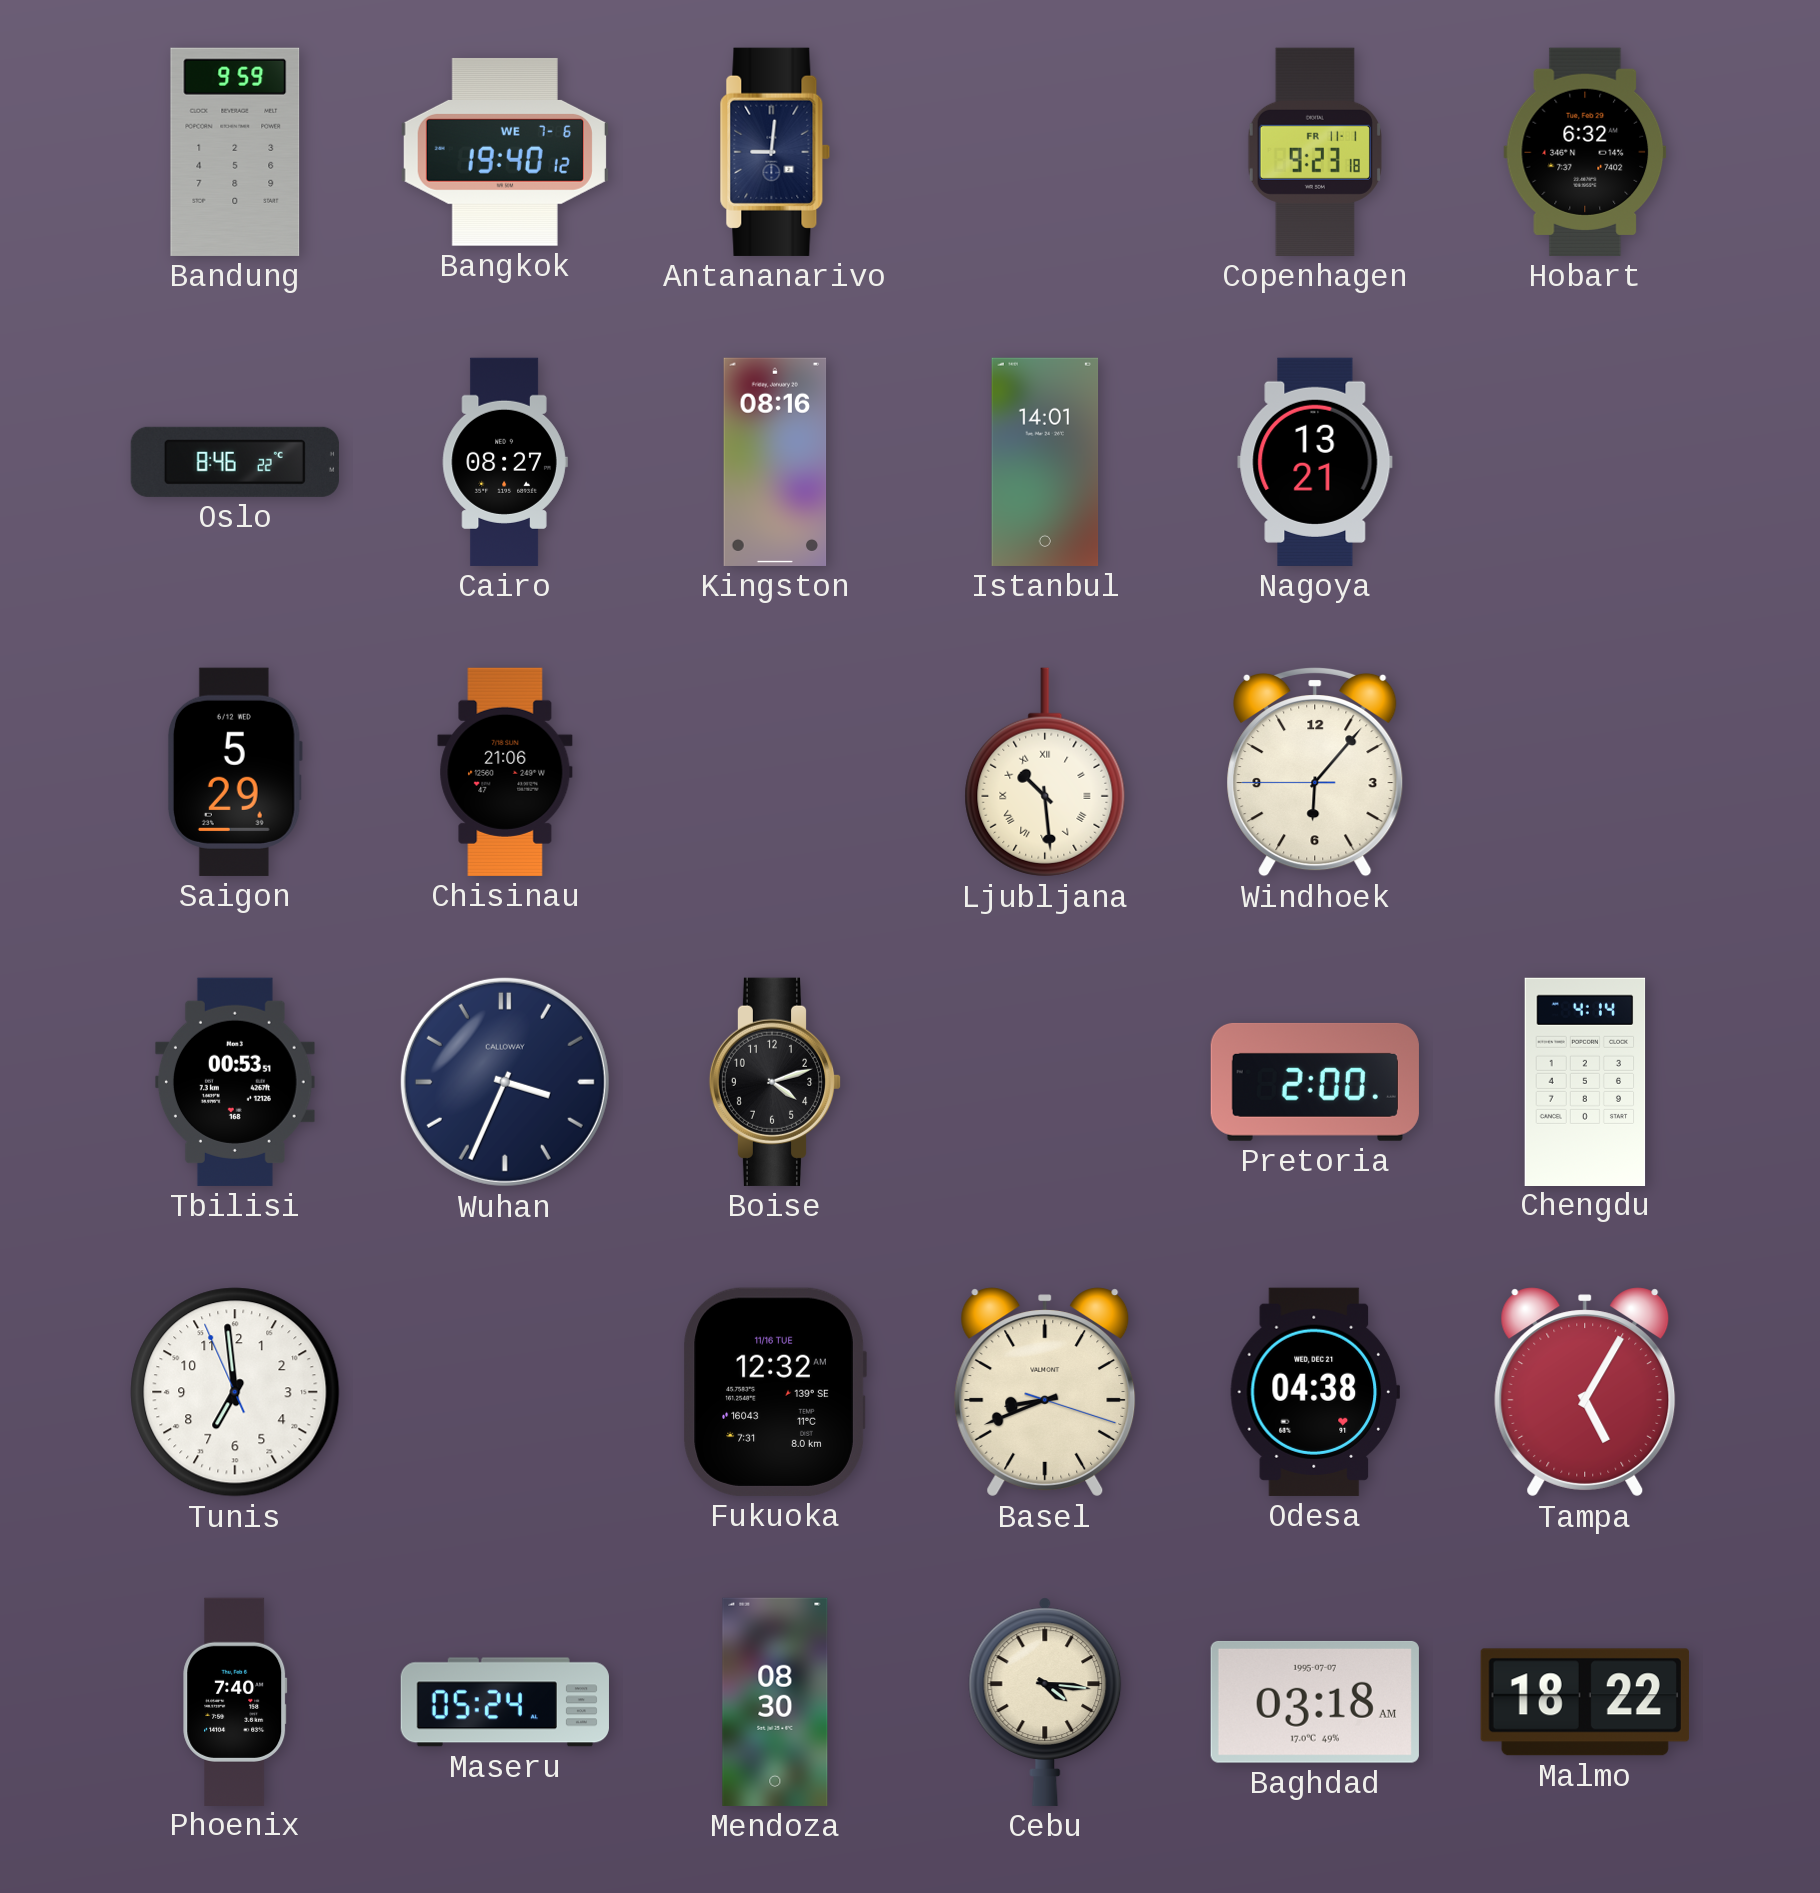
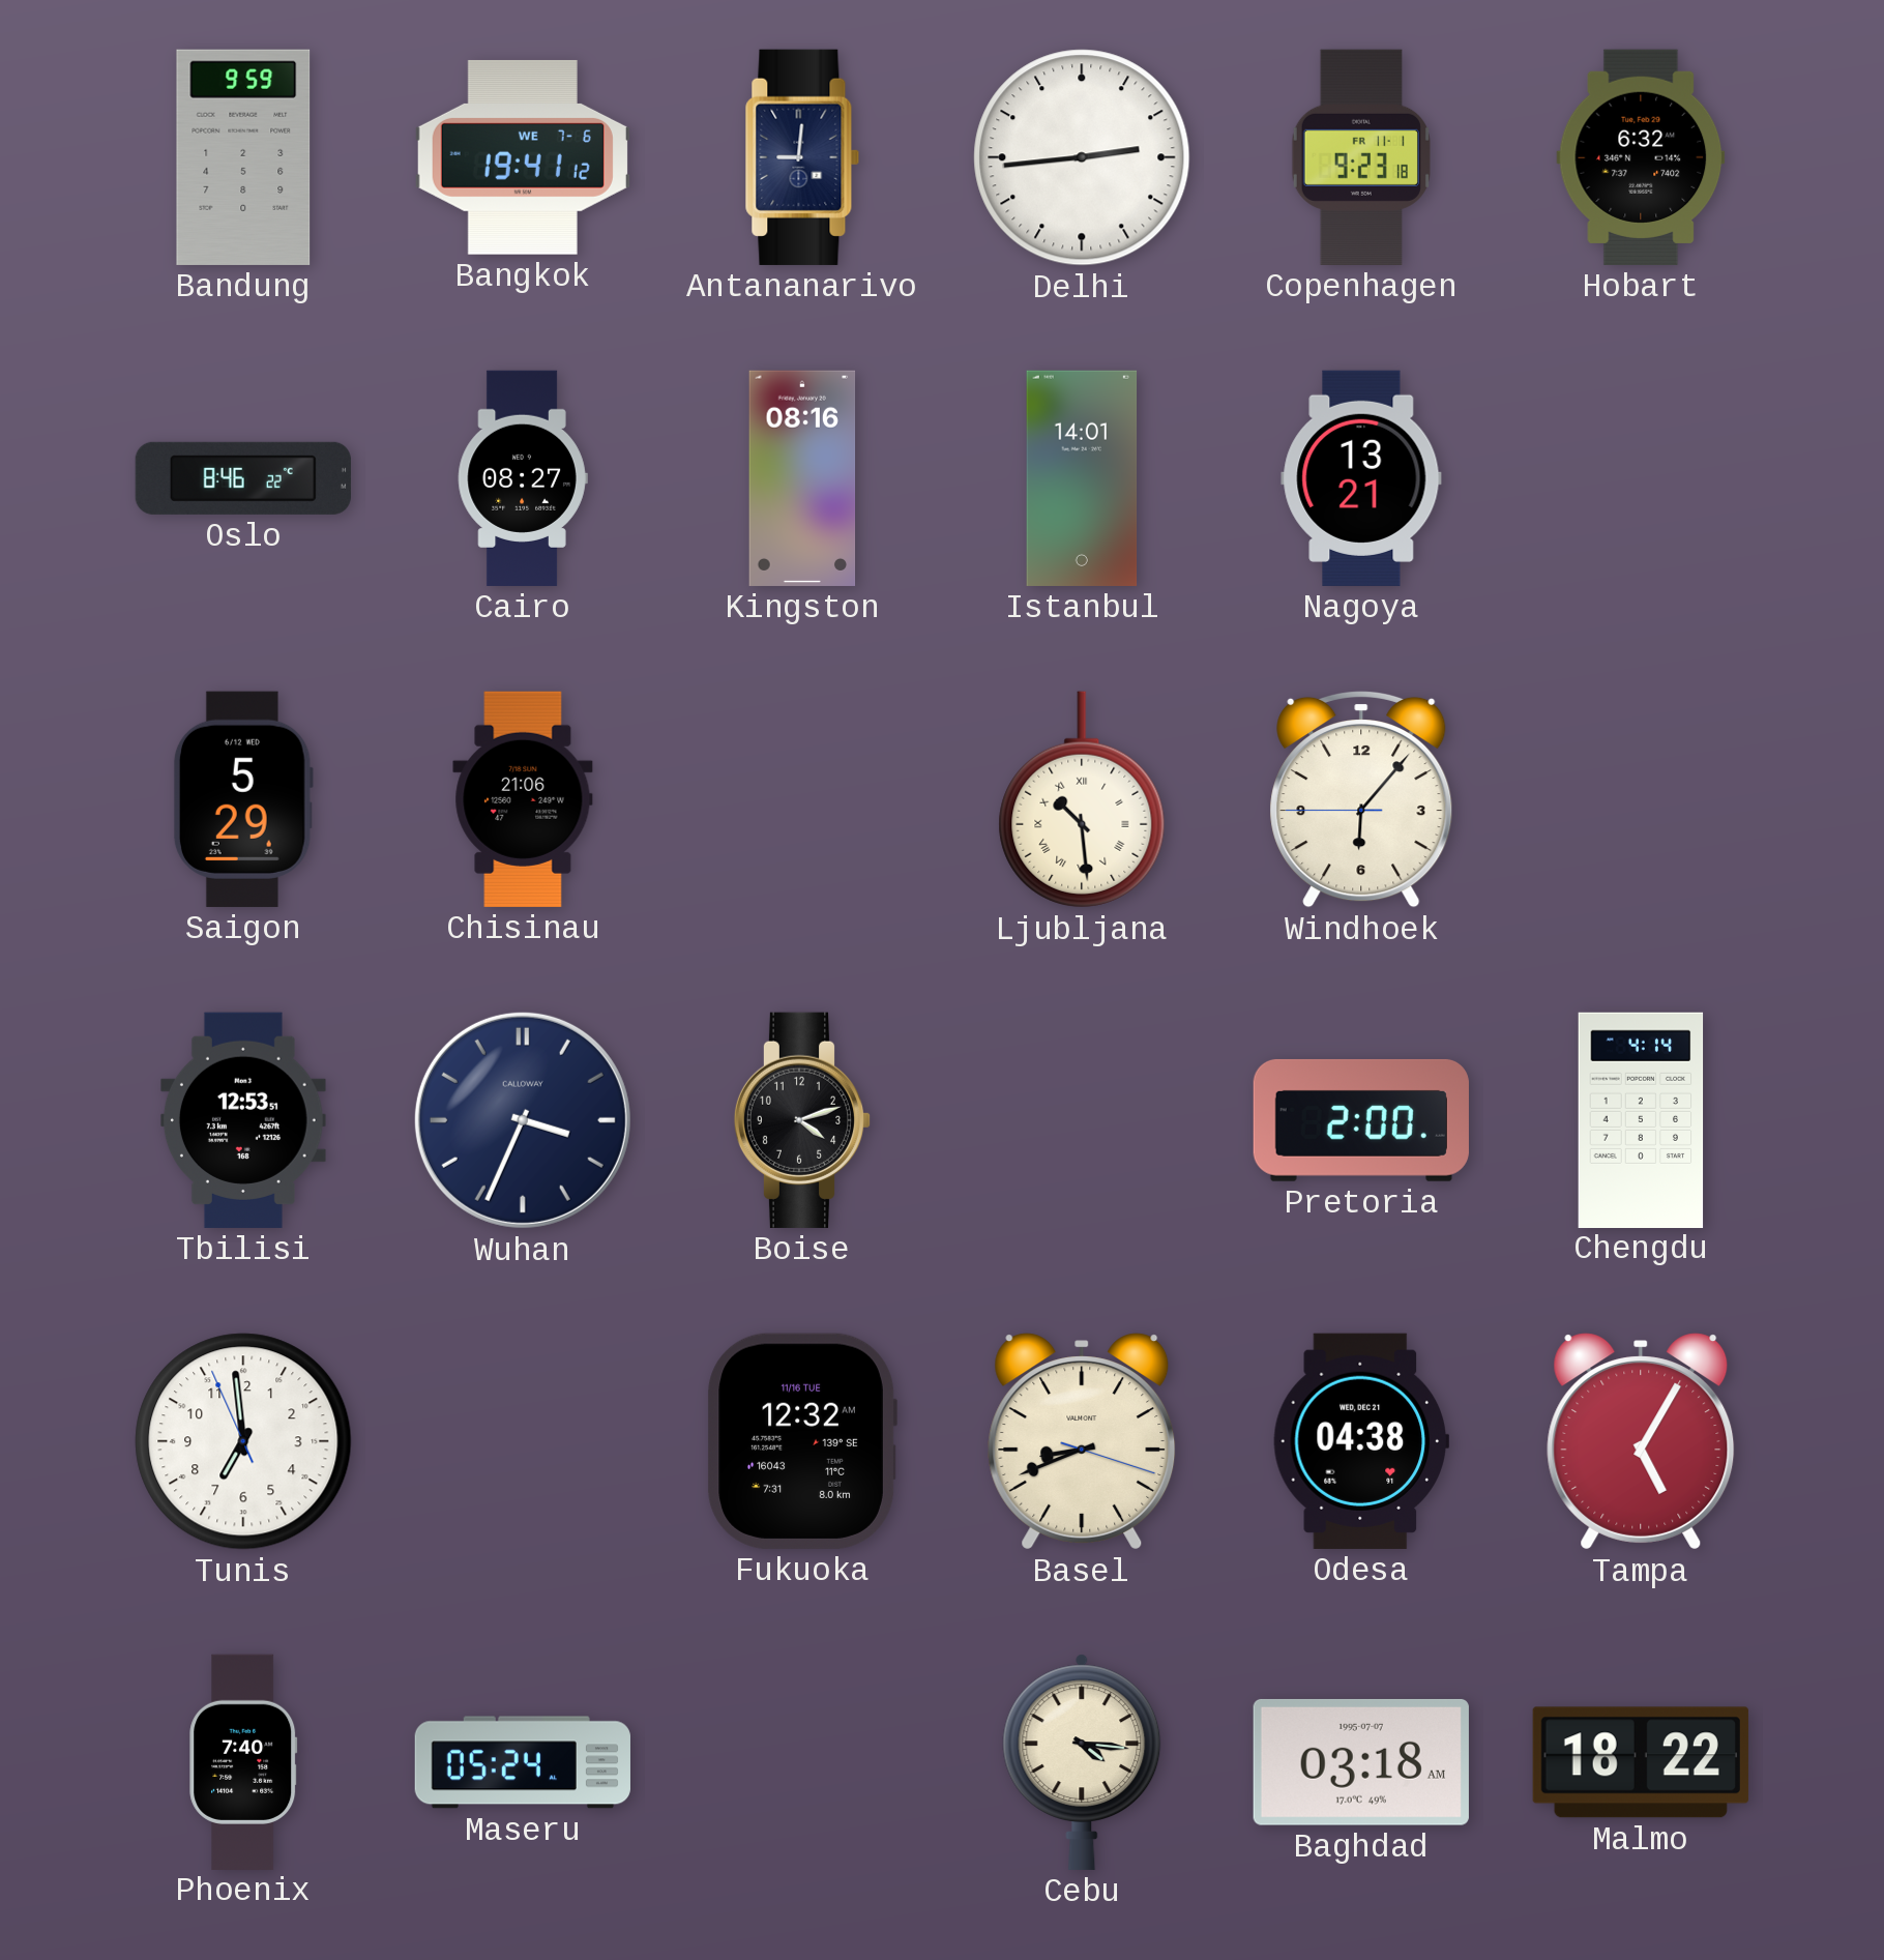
Bangkok: 19:40 -> 19:41
Delhi: none -> 2:44
Tbilisi: 00:53 -> 12:53
Mendoza: 08:30 -> none
